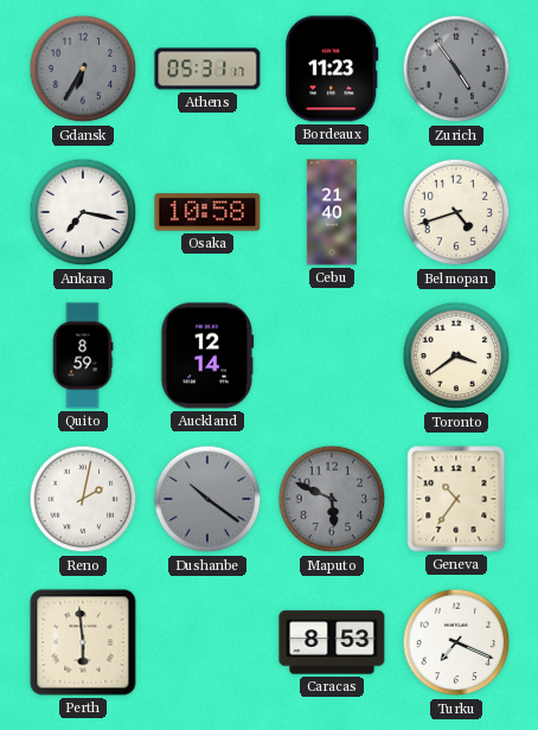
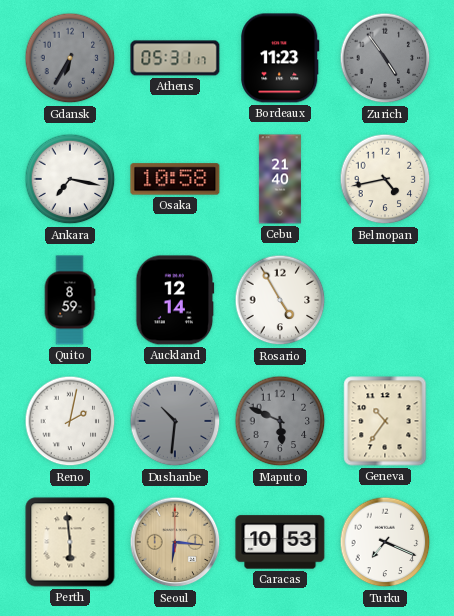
Belmopan: 4:42 -> 4:43
Rosario: none -> 4:55
Toronto: 3:39 -> none
Dushanbe: 10:21 -> 10:31
Seoul: none -> 6:16
Caracas: 8:53 -> 10:53
